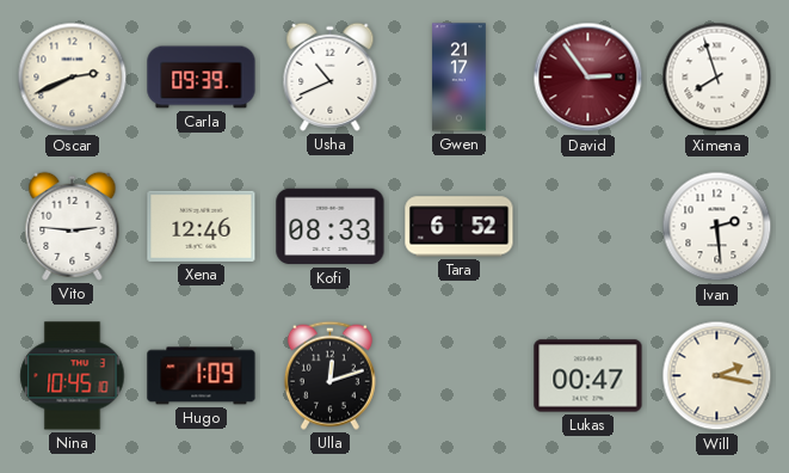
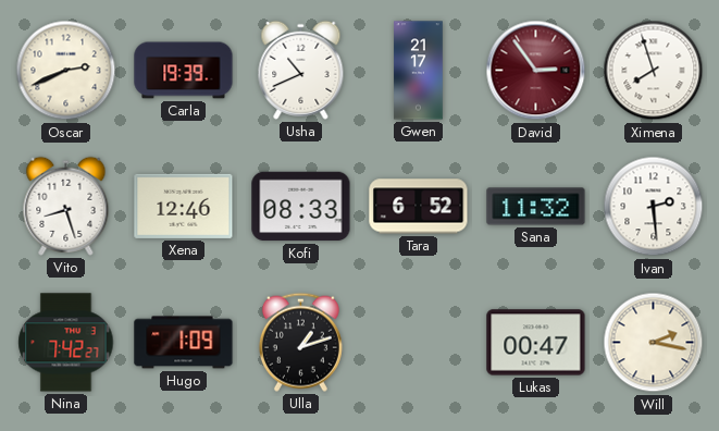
Carla: 09:39 -> 19:39
Vito: 2:46 -> 8:27
Sana: none -> 11:32
Nina: 10:45 -> 7:42
Ulla: 12:12 -> 1:12
